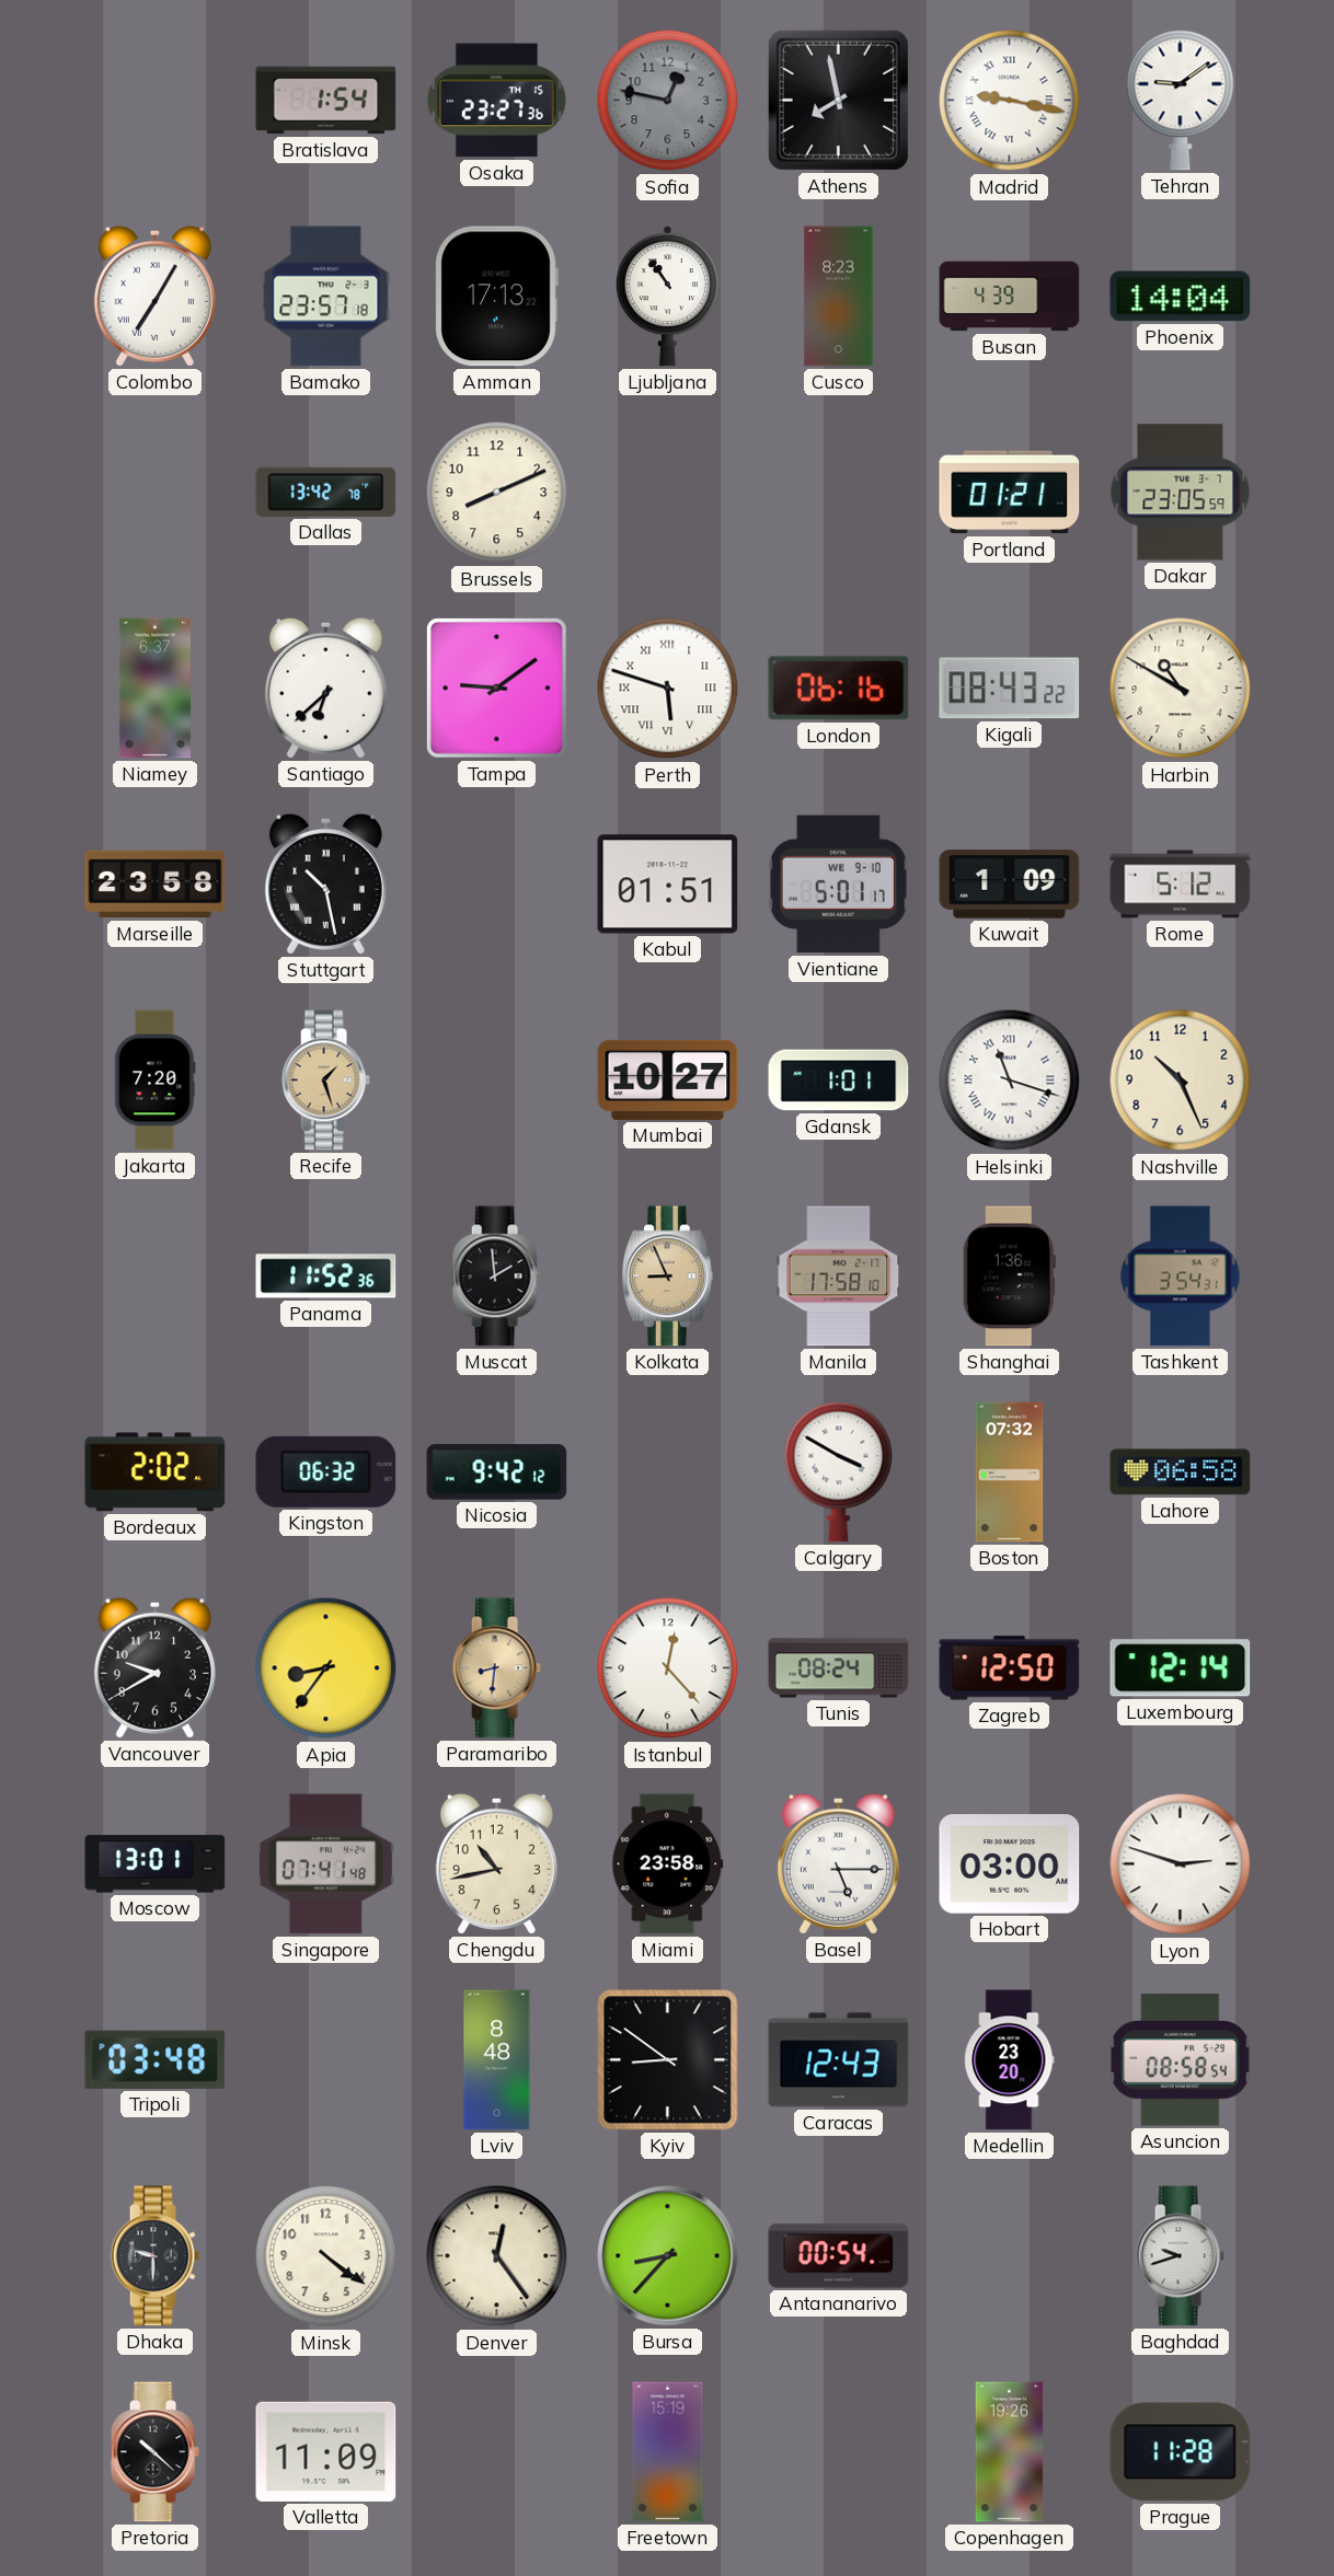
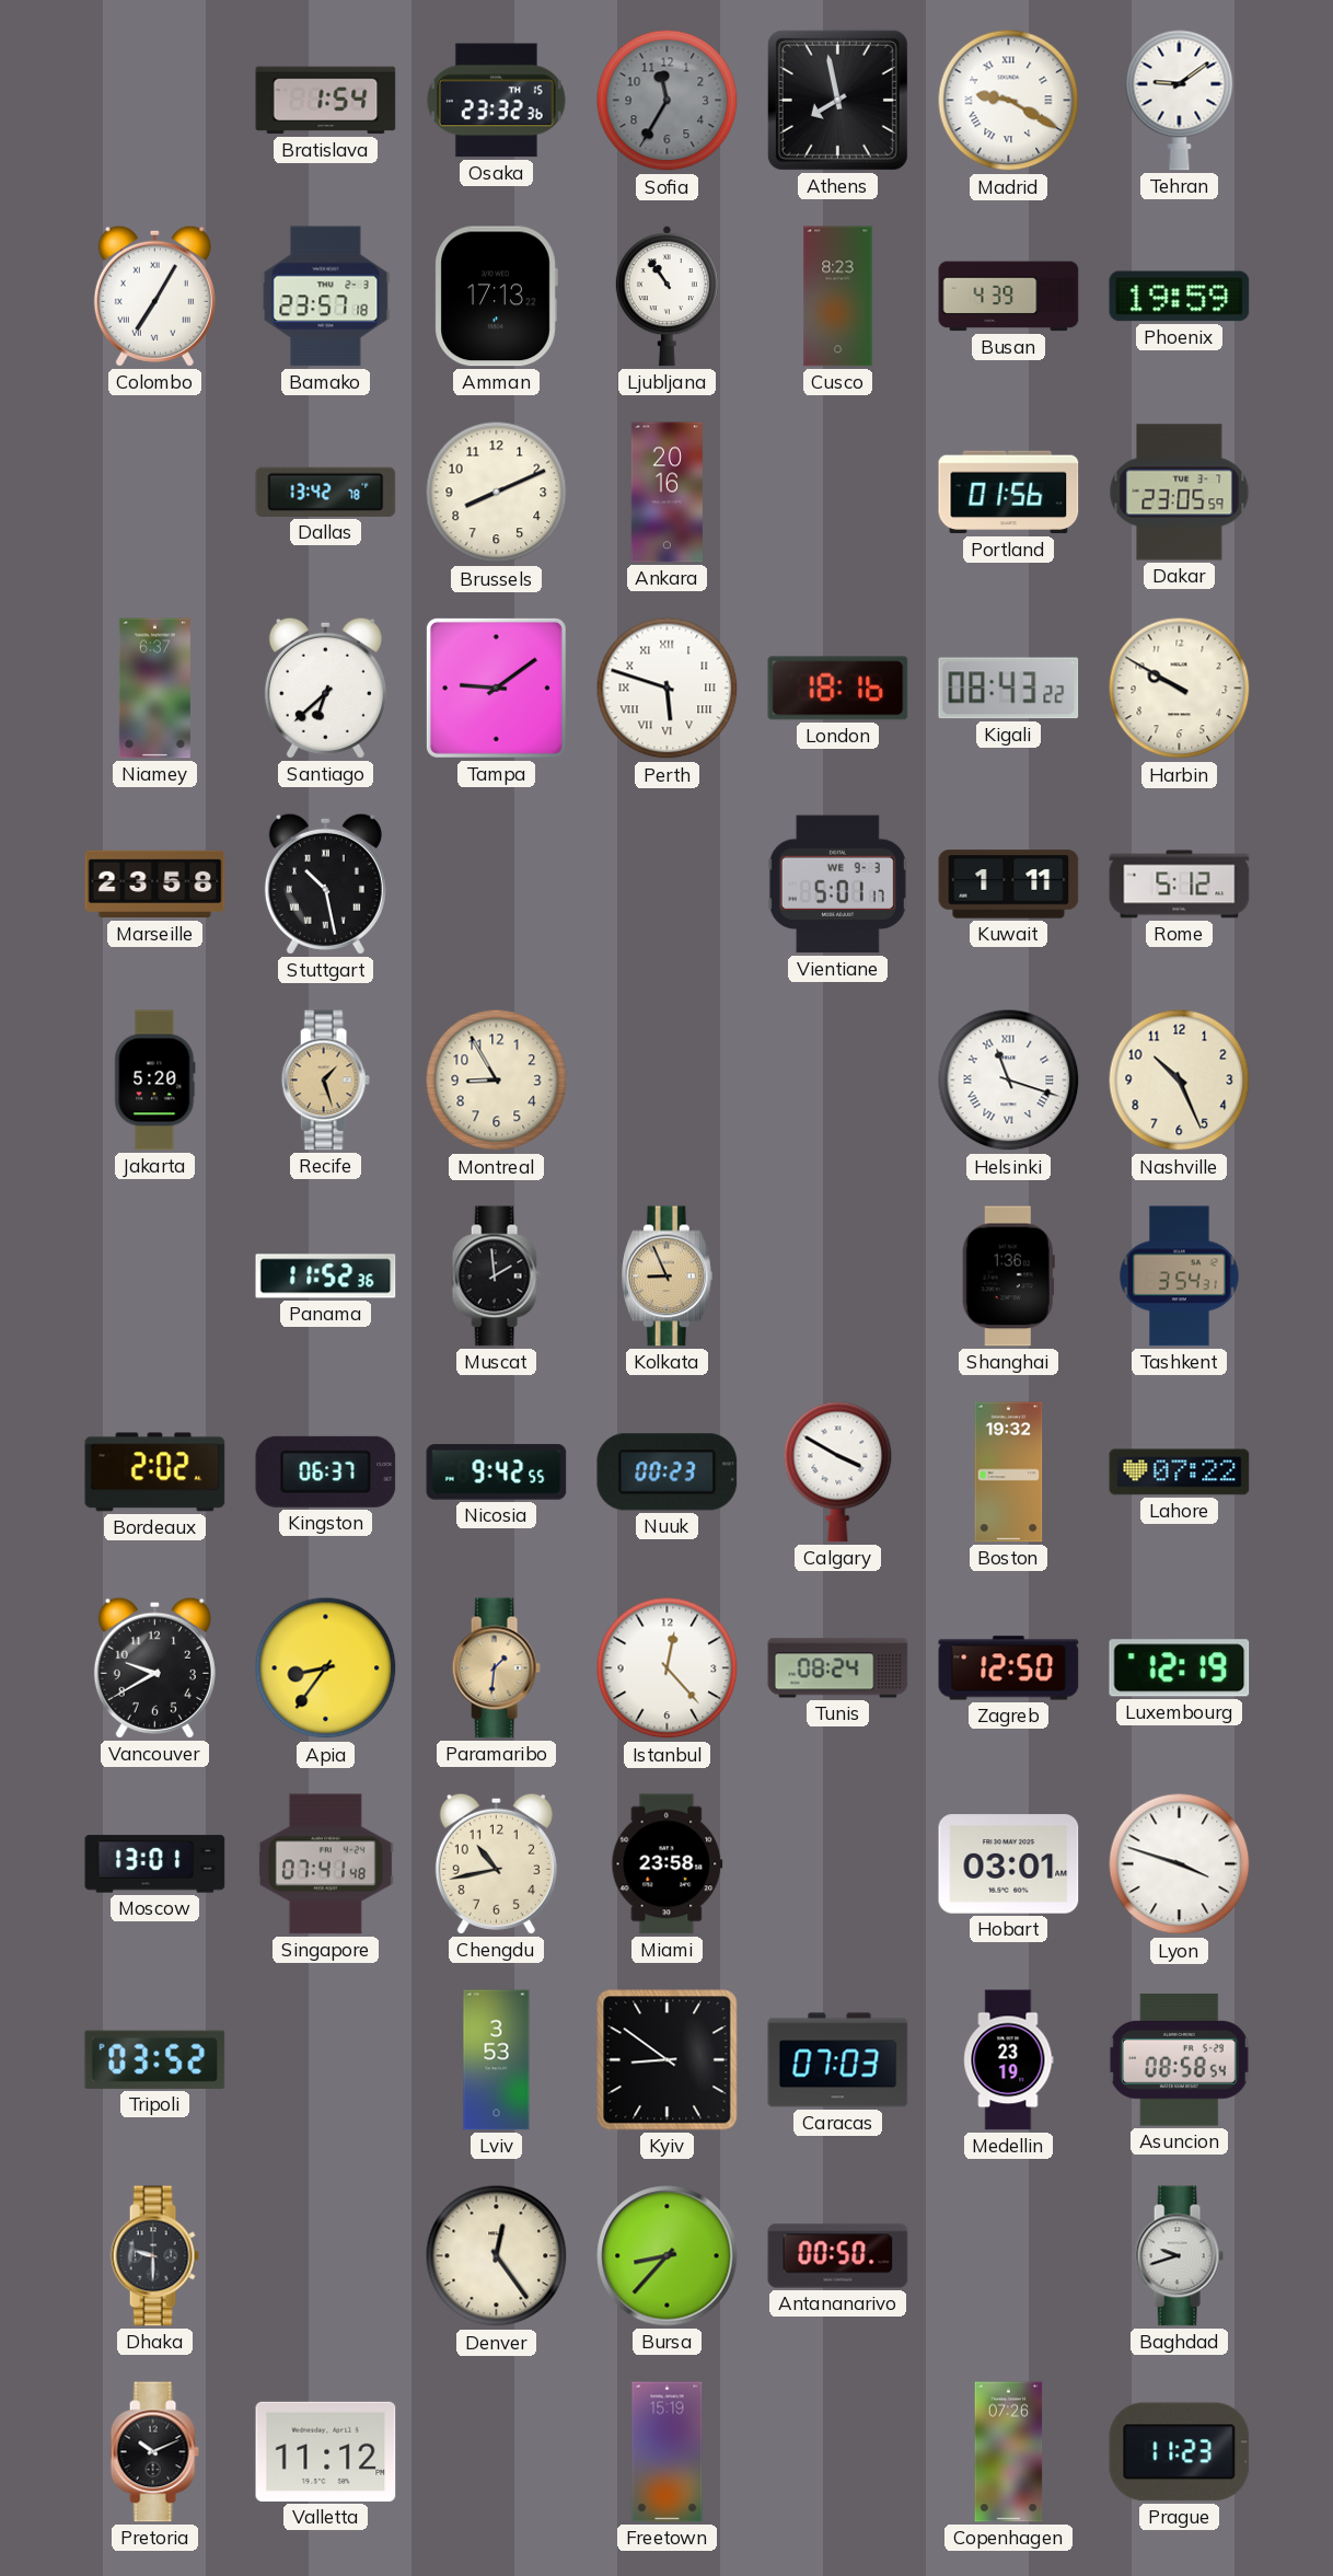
Osaka: 23:27 -> 23:32
Sofia: 12:47 -> 11:35
Madrid: 9:17 -> 9:20
Phoenix: 14:04 -> 19:59
Ankara: none -> 20:16
Portland: 01:21 -> 01:56
London: 06:16 -> 18:16
Harbin: 10:50 -> 9:50
Kabul: 01:51 -> none
Vientiane date: WE 9-10 -> WE 9-3
Kuwait: 1:09 -> 1:11
Jakarta: 7:20 -> 5:20
Montreal: none -> 8:55
Mumbai: 10:27 -> none
Gdansk: 1:01 -> none
Manila: 17:58 -> none
Kingston: 06:32 -> 06:37
Nicosia: 9:42:12 -> 9:42:55
Nuuk: none -> 00:23
Boston: 07:32 -> 19:32
Lahore: 06:58 -> 07:22
Paramaribo: 8:31 -> 1:31
Luxembourg: 12:14 -> 12:19
Basel: 5:15 -> none
Hobart: 03:00 -> 03:01
Lyon: 2:48 -> 3:48
Tripoli: 03:48 -> 03:52
Lviv: 8:48 -> 3:53
Caracas: 12:43 -> 07:03
Medellin: 23:20 -> 23:19
Minsk: 4:21 -> none
Antananarivo: 00:54 -> 00:50
Pretoria: 10:22 -> 10:11
Valletta: 11:09 -> 11:12
Copenhagen: 19:26 -> 07:26
Prague: 11:28 -> 11:23
